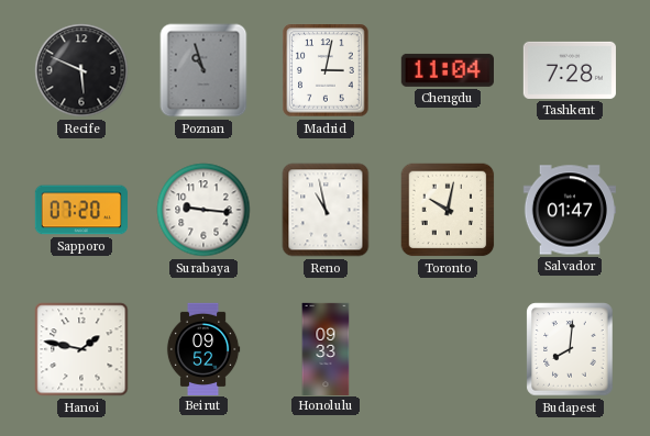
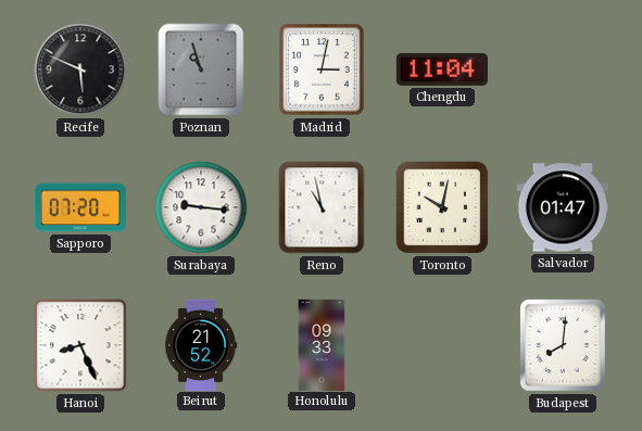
Tashkent: 7:28 -> none
Hanoi: 1:47 -> 8:26
Beirut: 09:52 -> 21:52
